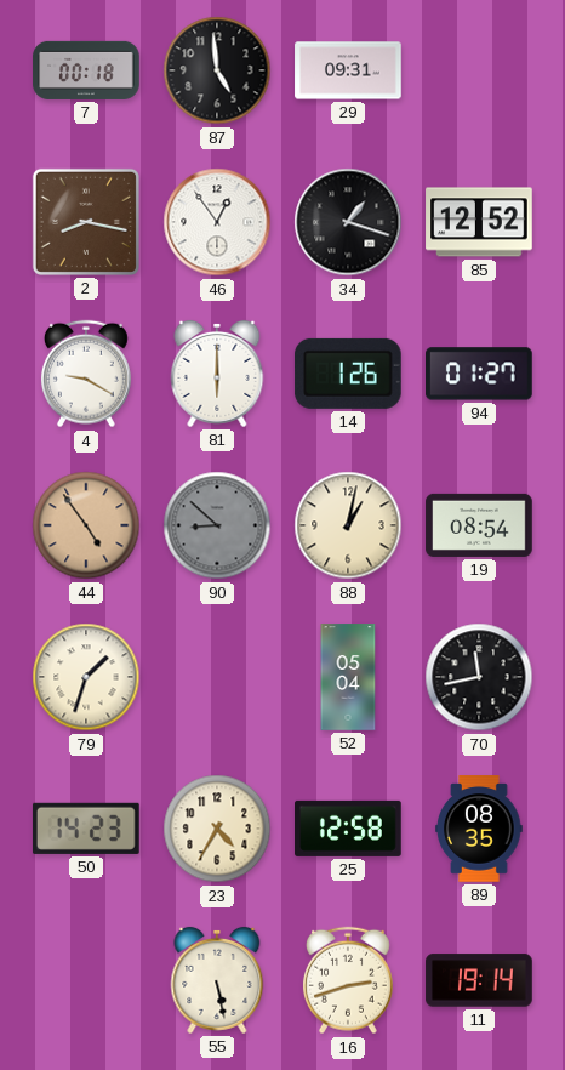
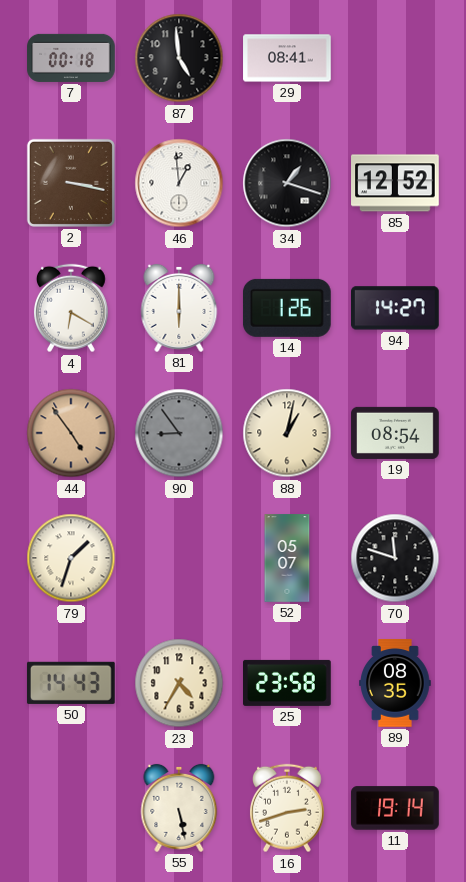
29: 09:31 -> 08:41
2: 8:17 -> 3:17
46: 12:54 -> 12:59
4: 9:20 -> 6:20
94: 01:27 -> 14:27
90: 8:52 -> 8:54
52: 05:04 -> 05:07
70: 11:43 -> 11:48
50: 14:23 -> 14:43
25: 12:58 -> 23:58
